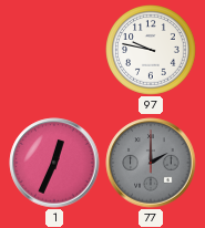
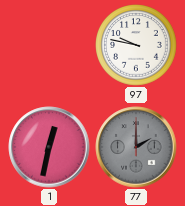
1: 12:34 -> 12:32
